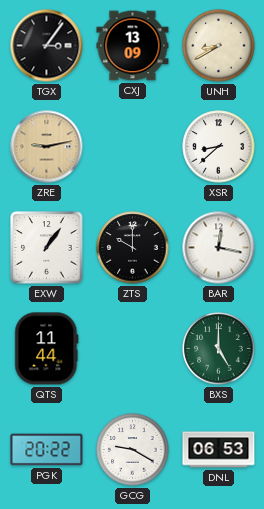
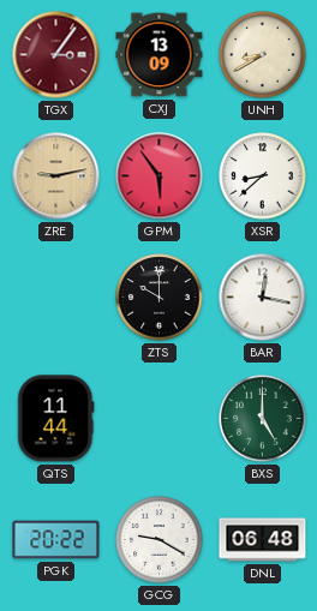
TGX dial: black -> burgundy
GPM: none -> 5:54
EXW: 1:06 -> none
DNL: 06:53 -> 06:48
